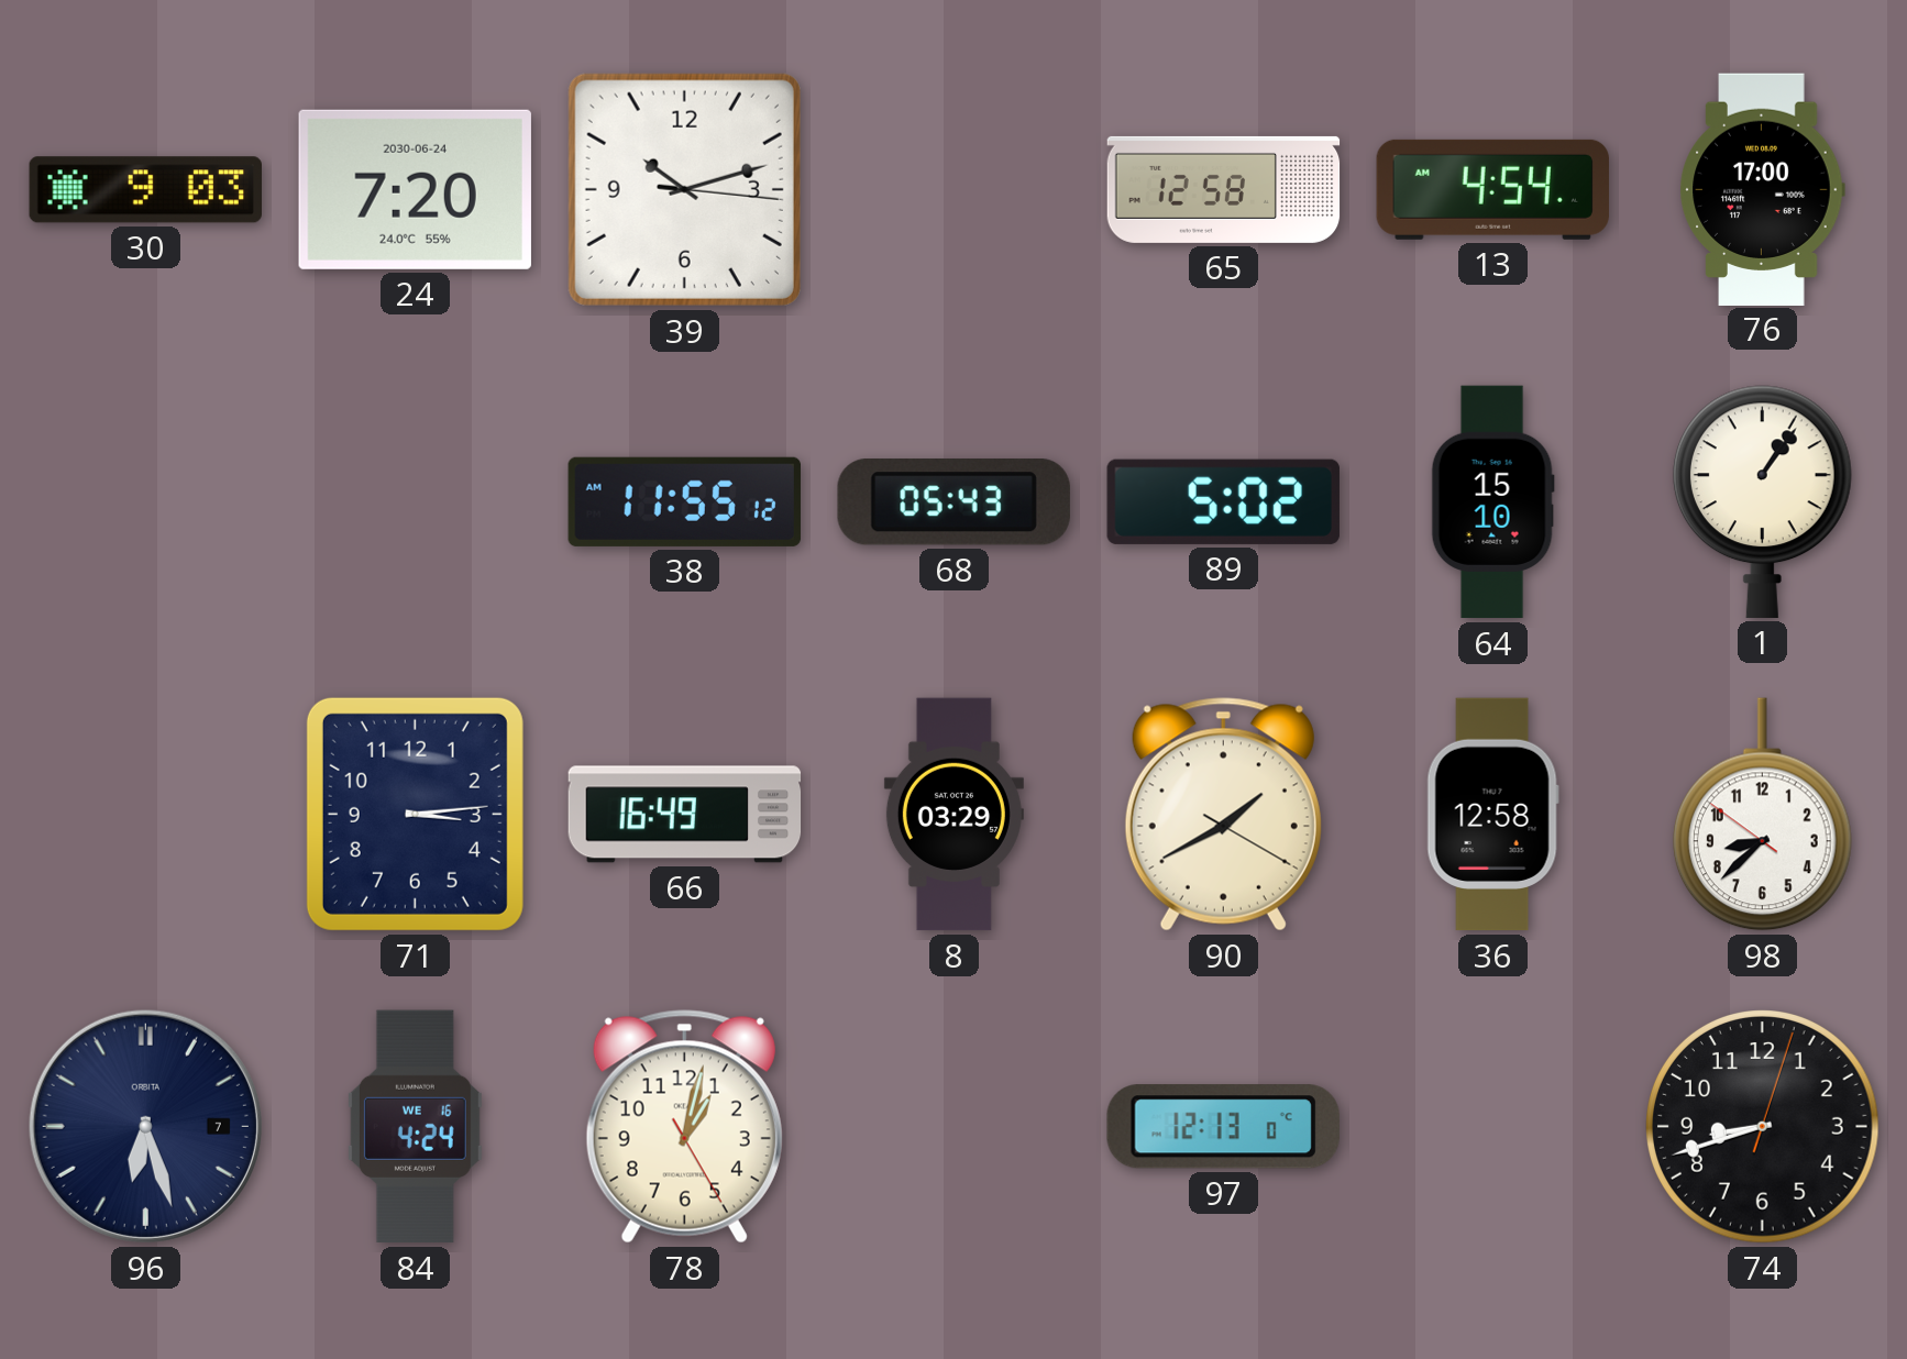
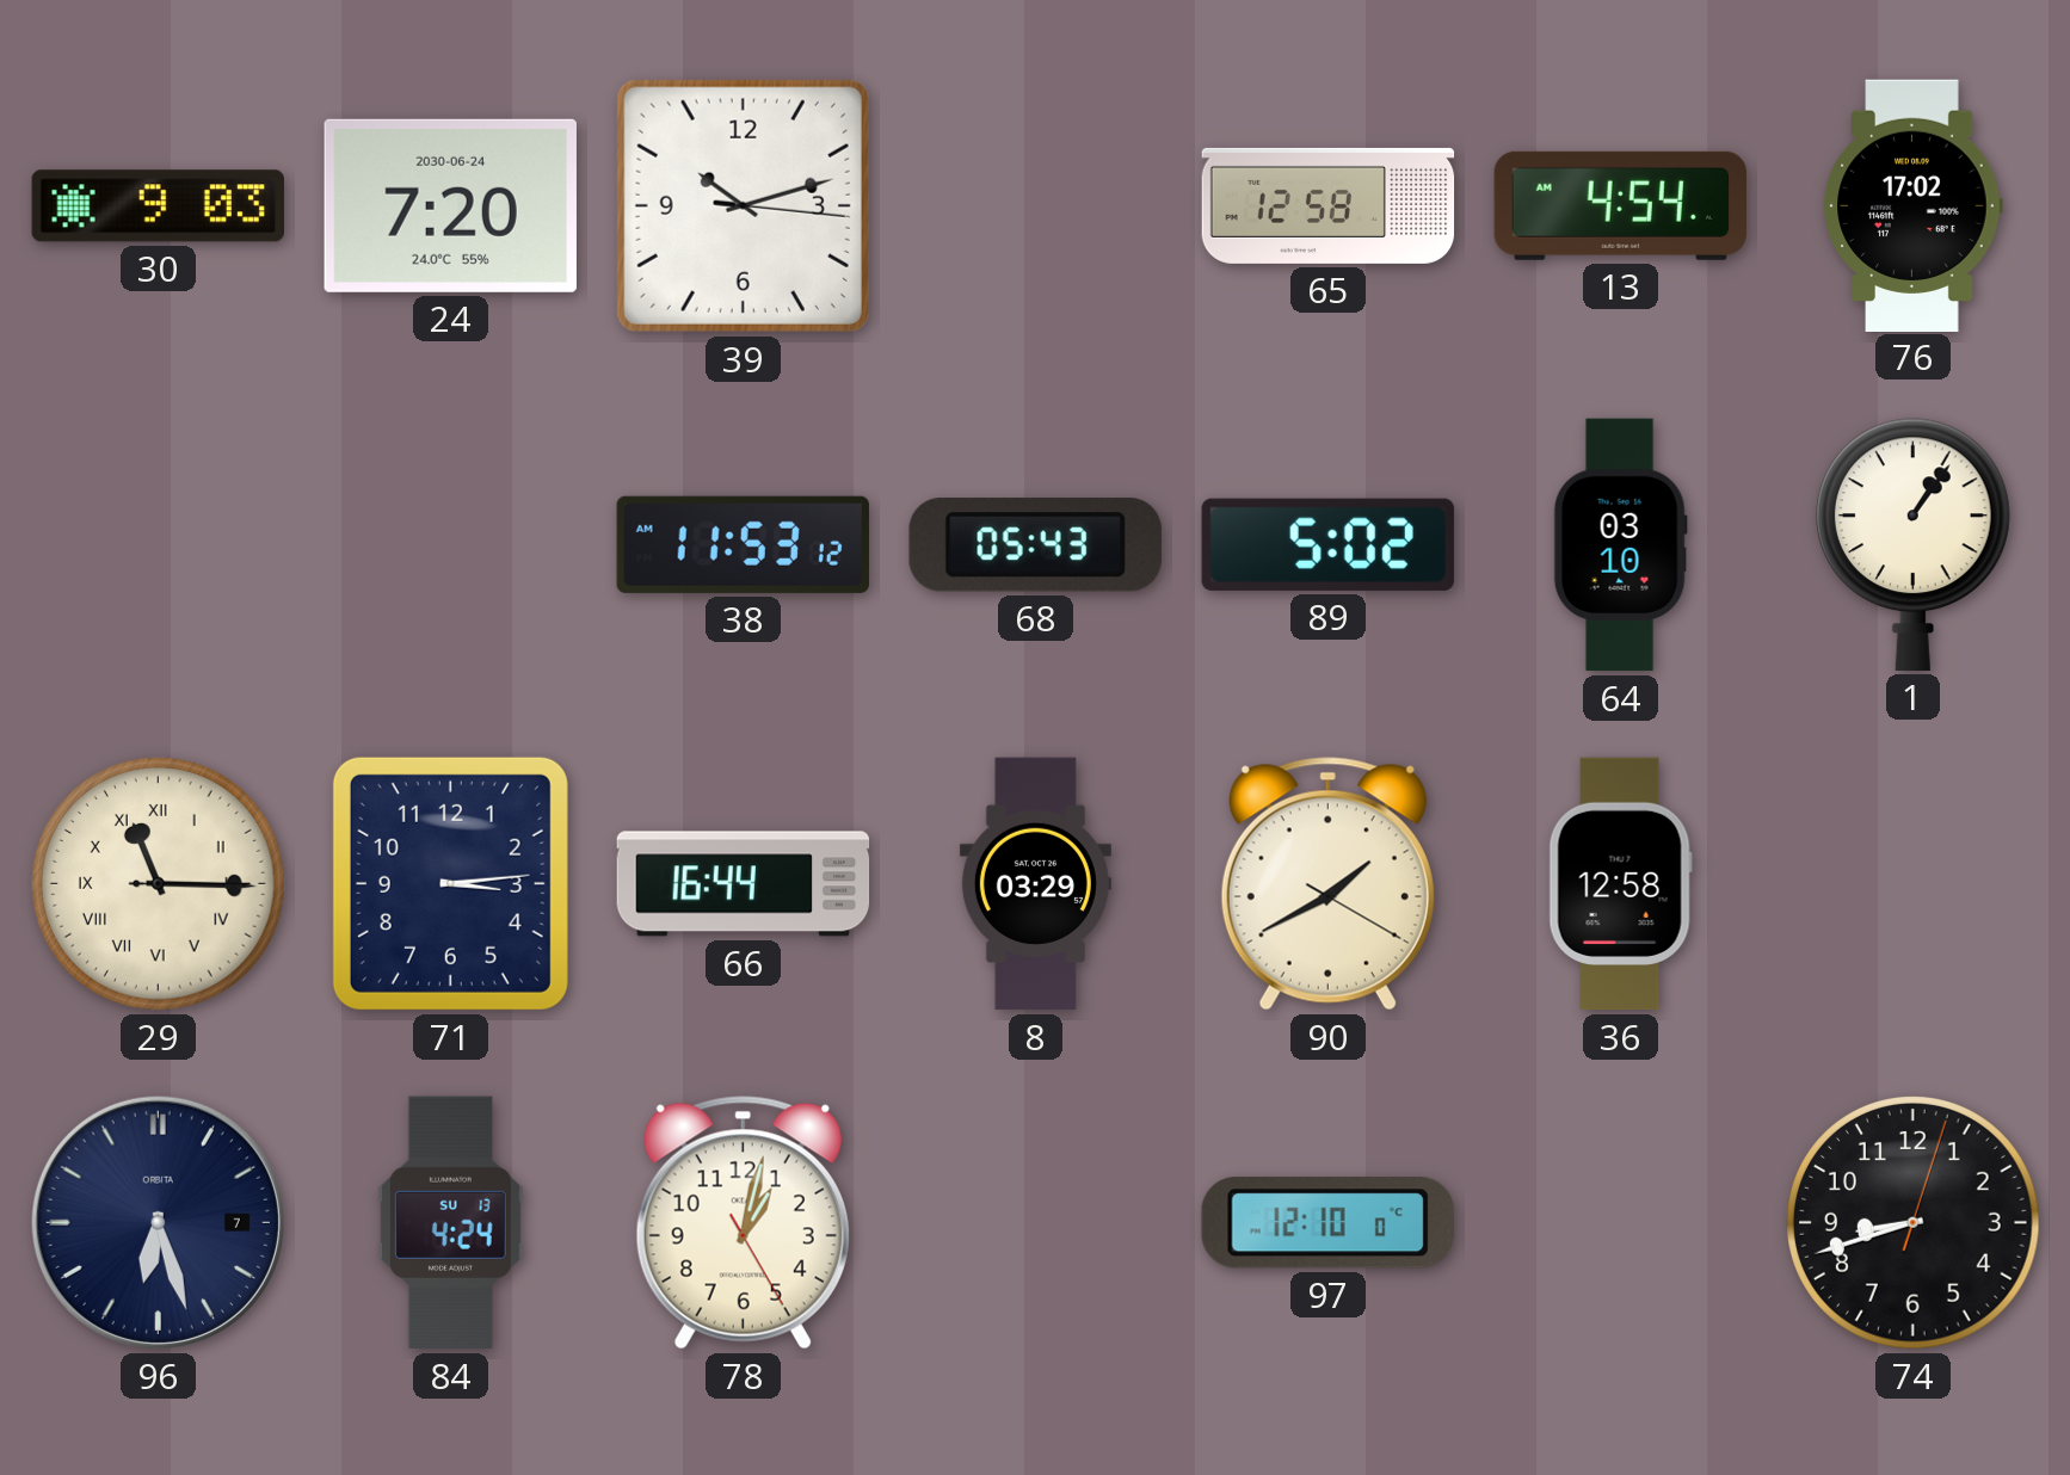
76: 17:00 -> 17:02
38: 11:55 -> 11:53
64: 15:10 -> 03:10
29: none -> 11:15
66: 16:49 -> 16:44
98: 8:37 -> none
84 date: WE 16 -> SU 13
97: 12:13 -> 12:10
